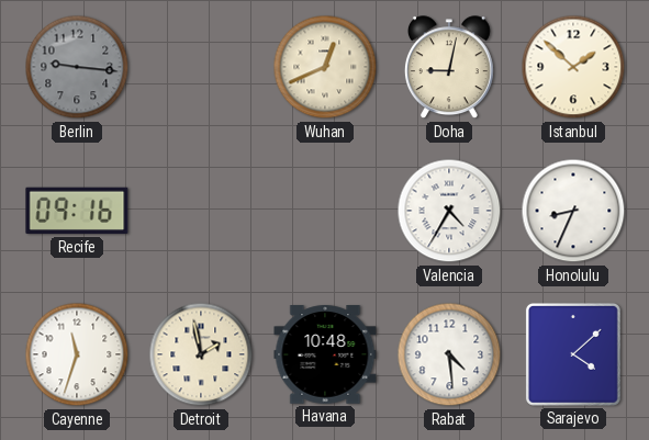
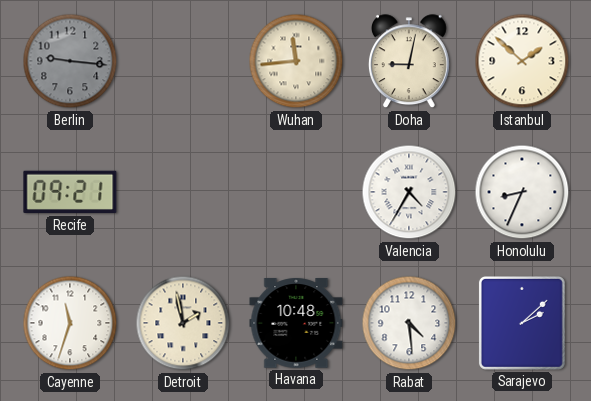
Wuhan: 12:41 -> 11:44
Recife: 09:16 -> 09:21
Sarajevo: 4:08 -> 2:08
